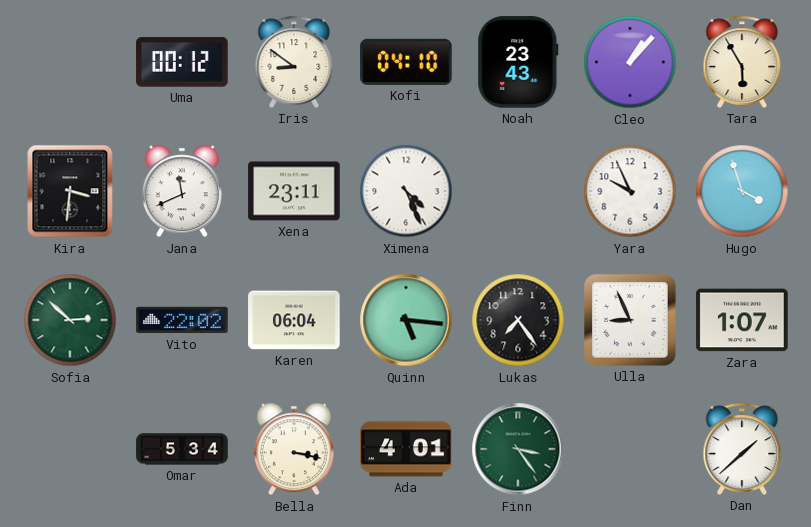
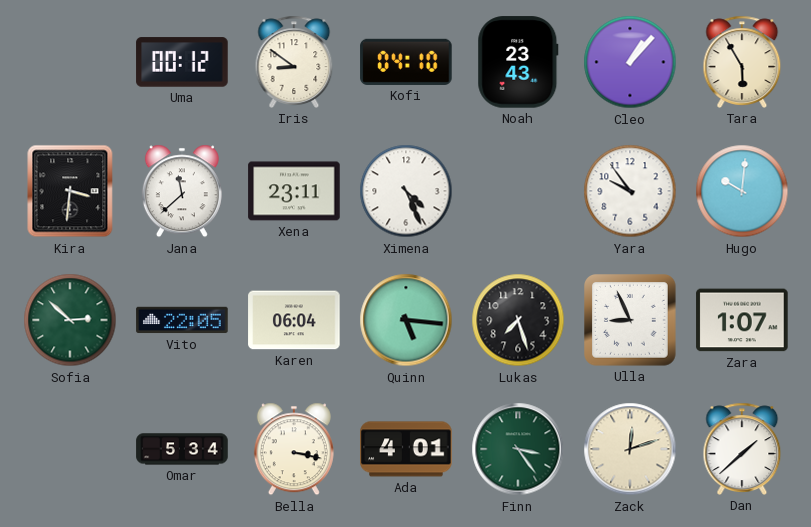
Jana: 11:41 -> 11:38
Yara: 9:56 -> 9:54
Hugo: 3:57 -> 10:01
Vito: 22:02 -> 22:05
Lukas: 7:24 -> 7:27
Zack: none -> 12:12
